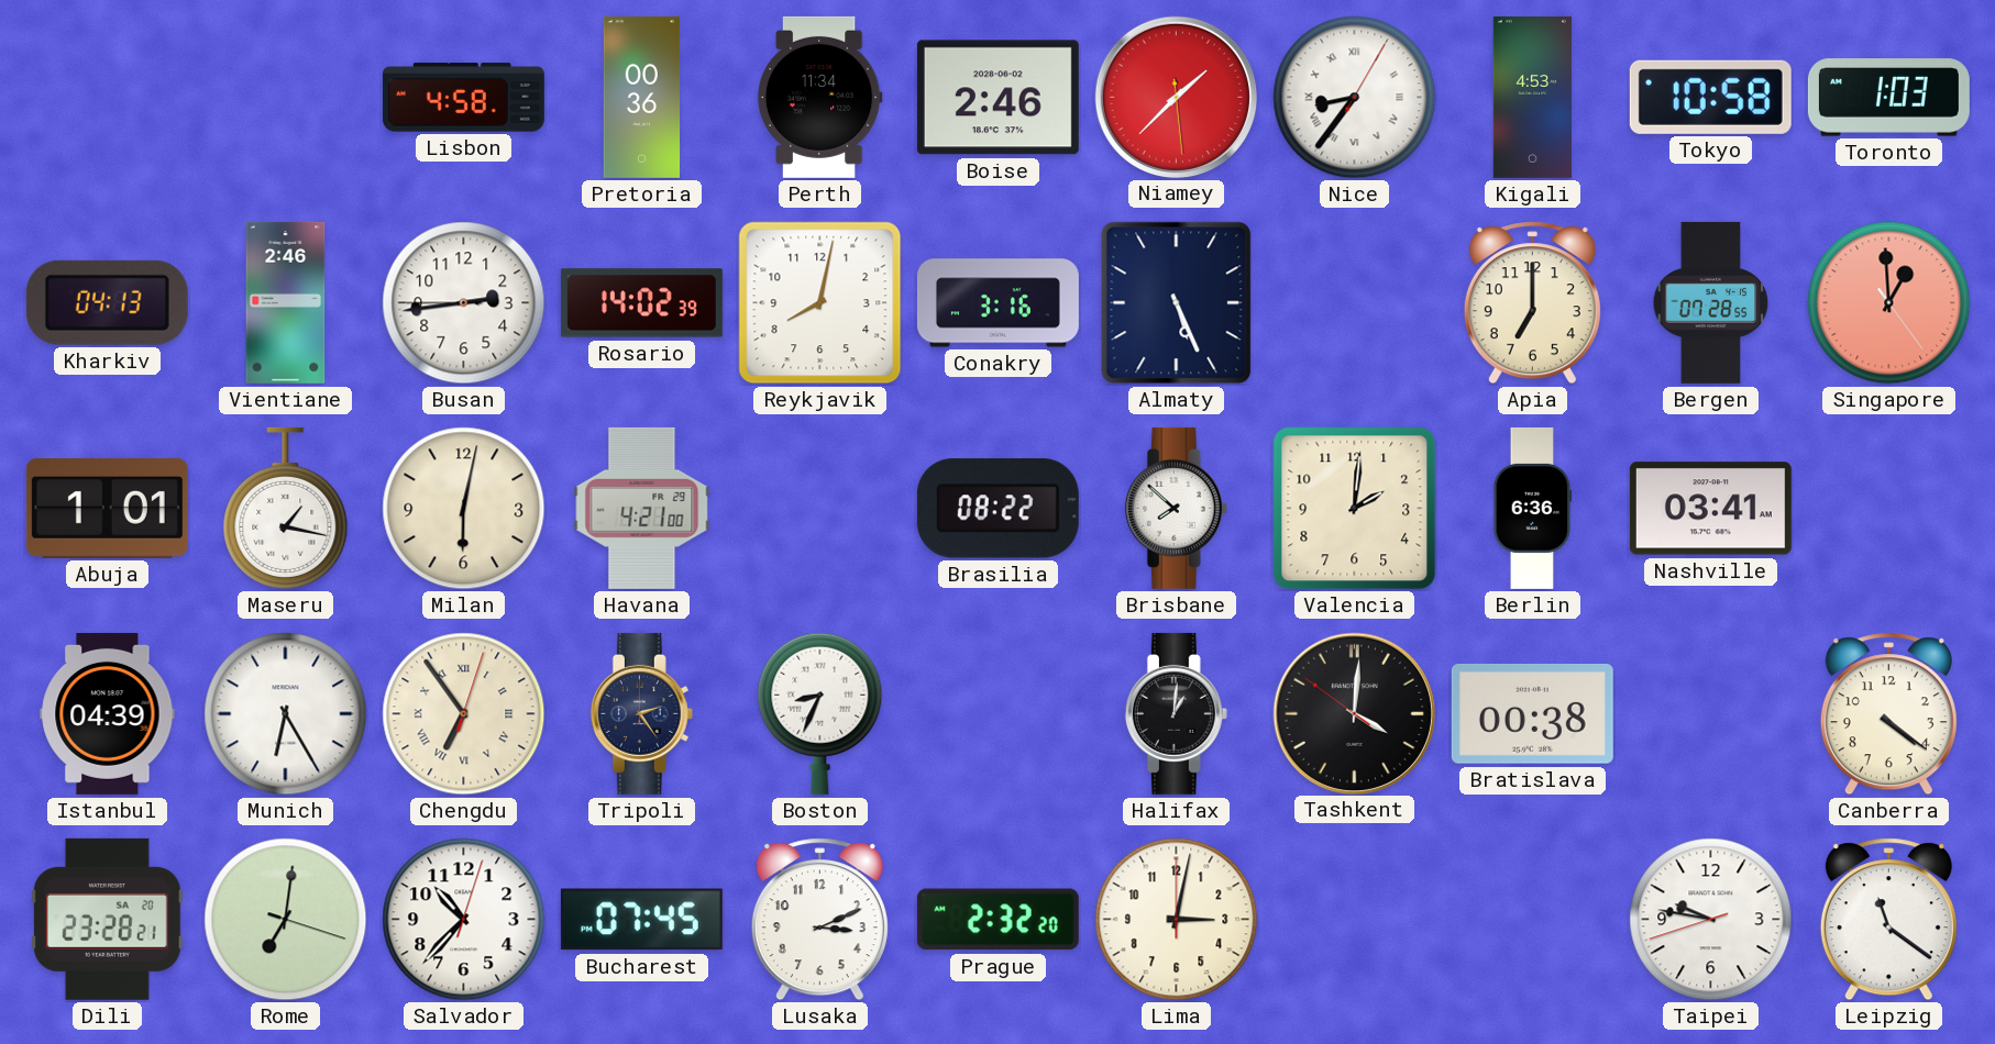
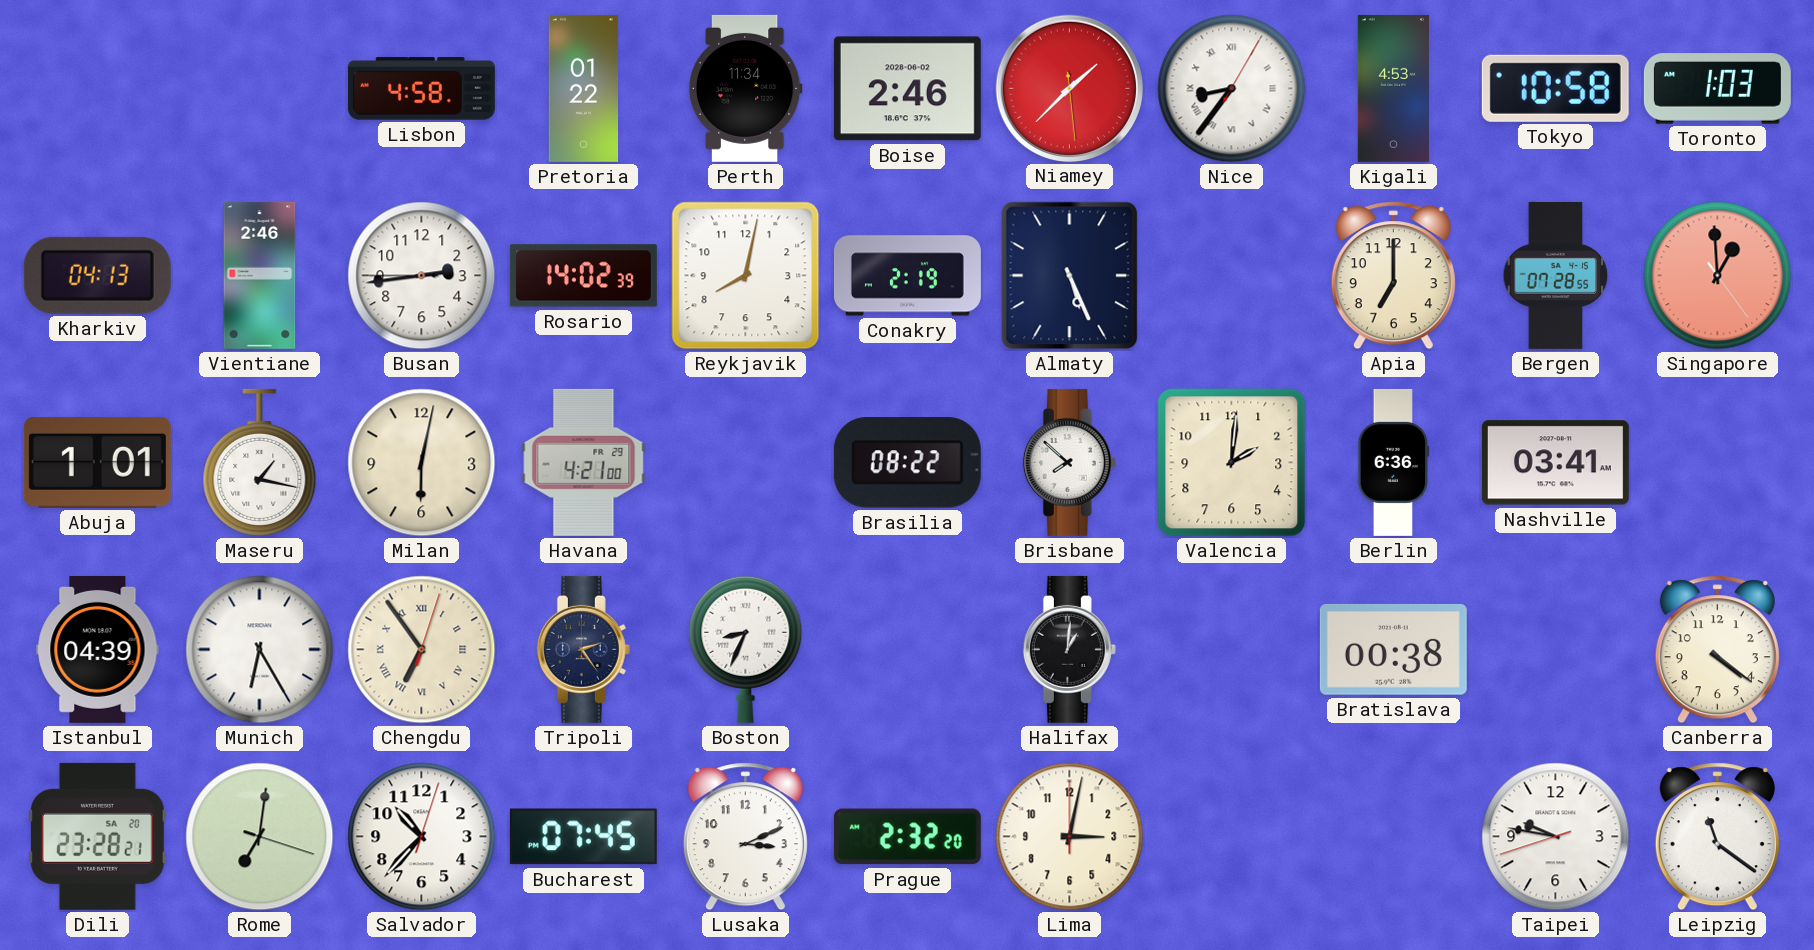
Pretoria: 00:36 -> 01:22
Conakry: 3:16 -> 2:19
Tashkent: 4:00 -> none
